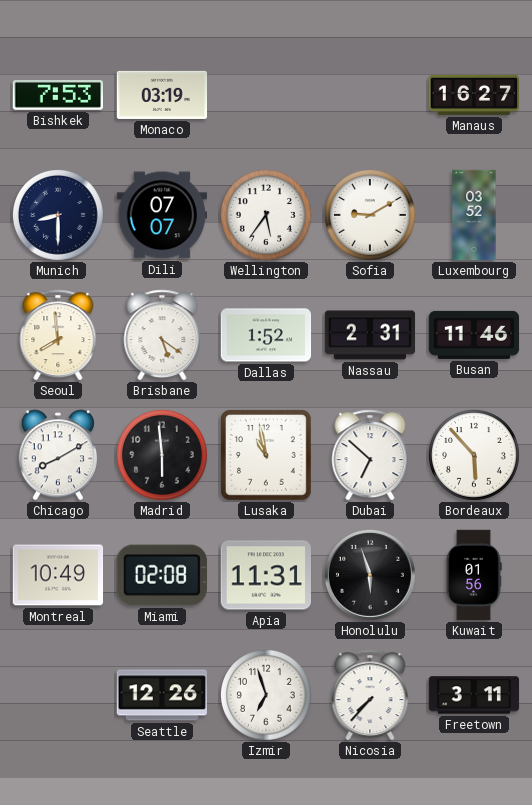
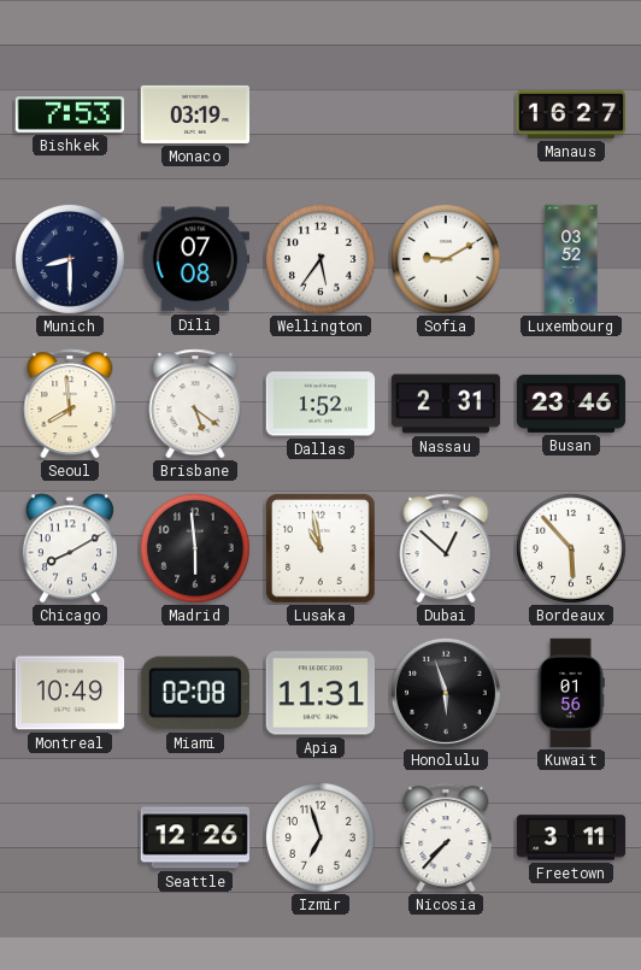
Dili: 07:07 -> 07:08
Busan: 11:46 -> 23:46
Dubai: 6:52 -> 12:52
